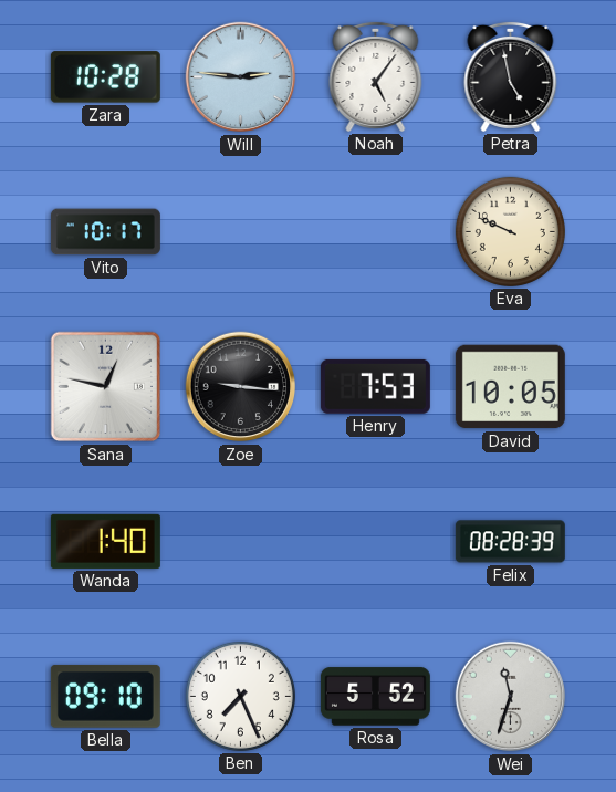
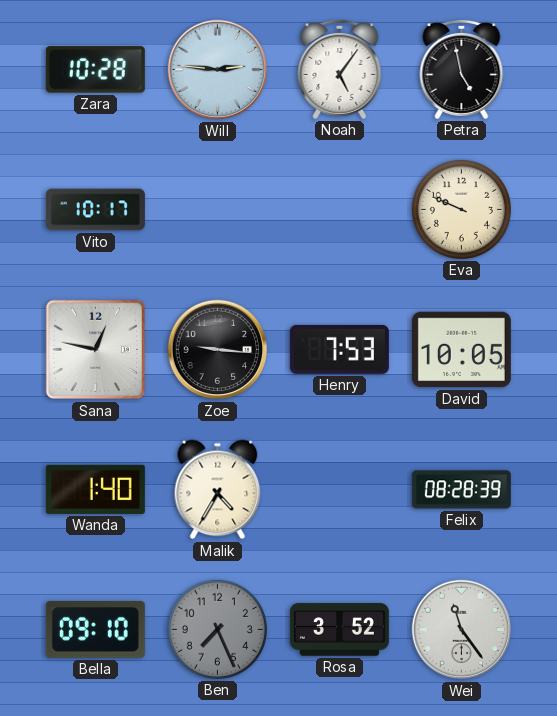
Malik: none -> 4:35
Ben dial: white -> grey
Rosa: 5:52 -> 3:52
Wei: 11:33 -> 11:24
